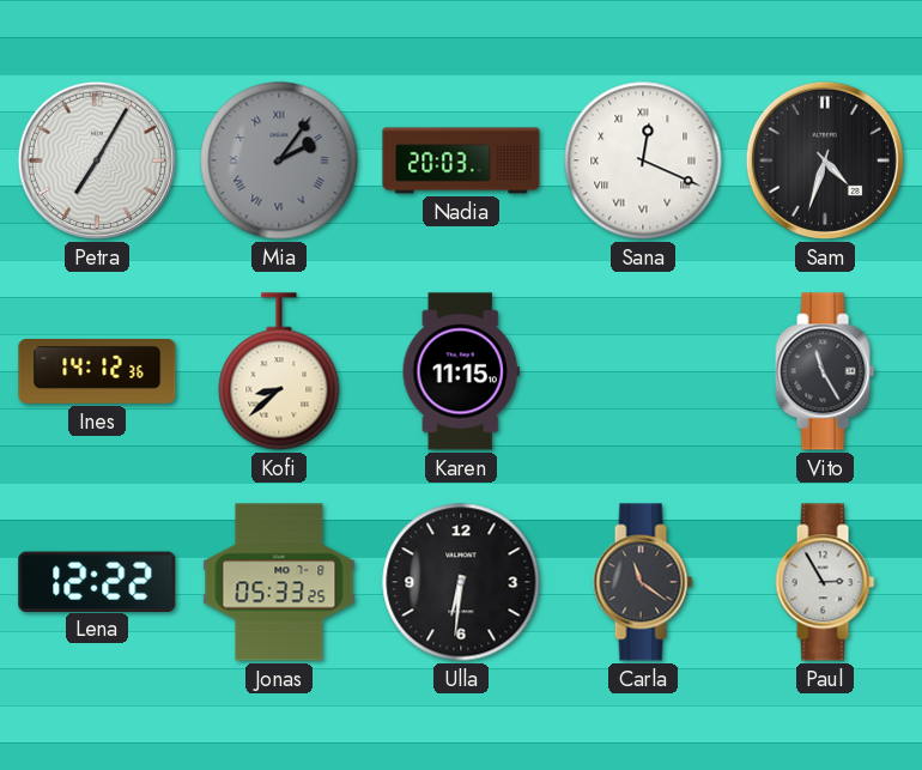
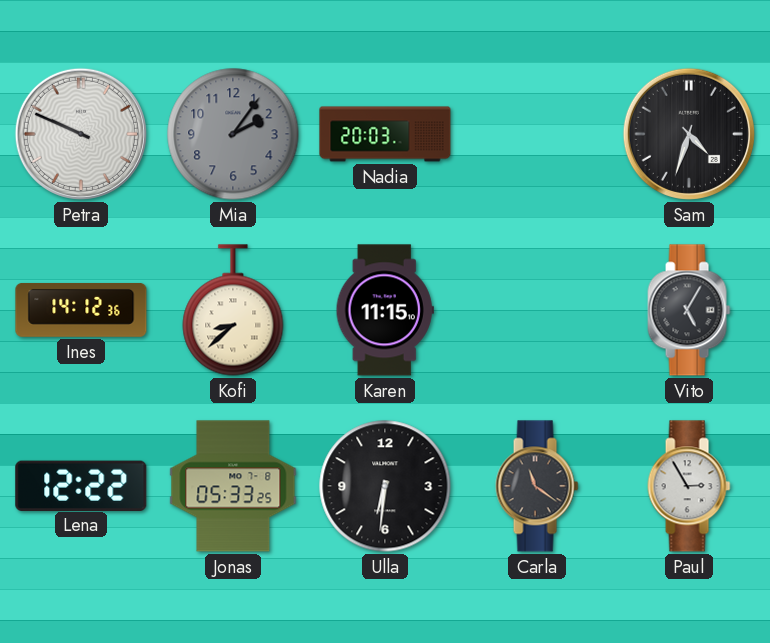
Petra: 7:05 -> 9:49
Mia numerals: Roman -> Arabic
Sana: 12:19 -> none
Vito: 11:25 -> 5:05
